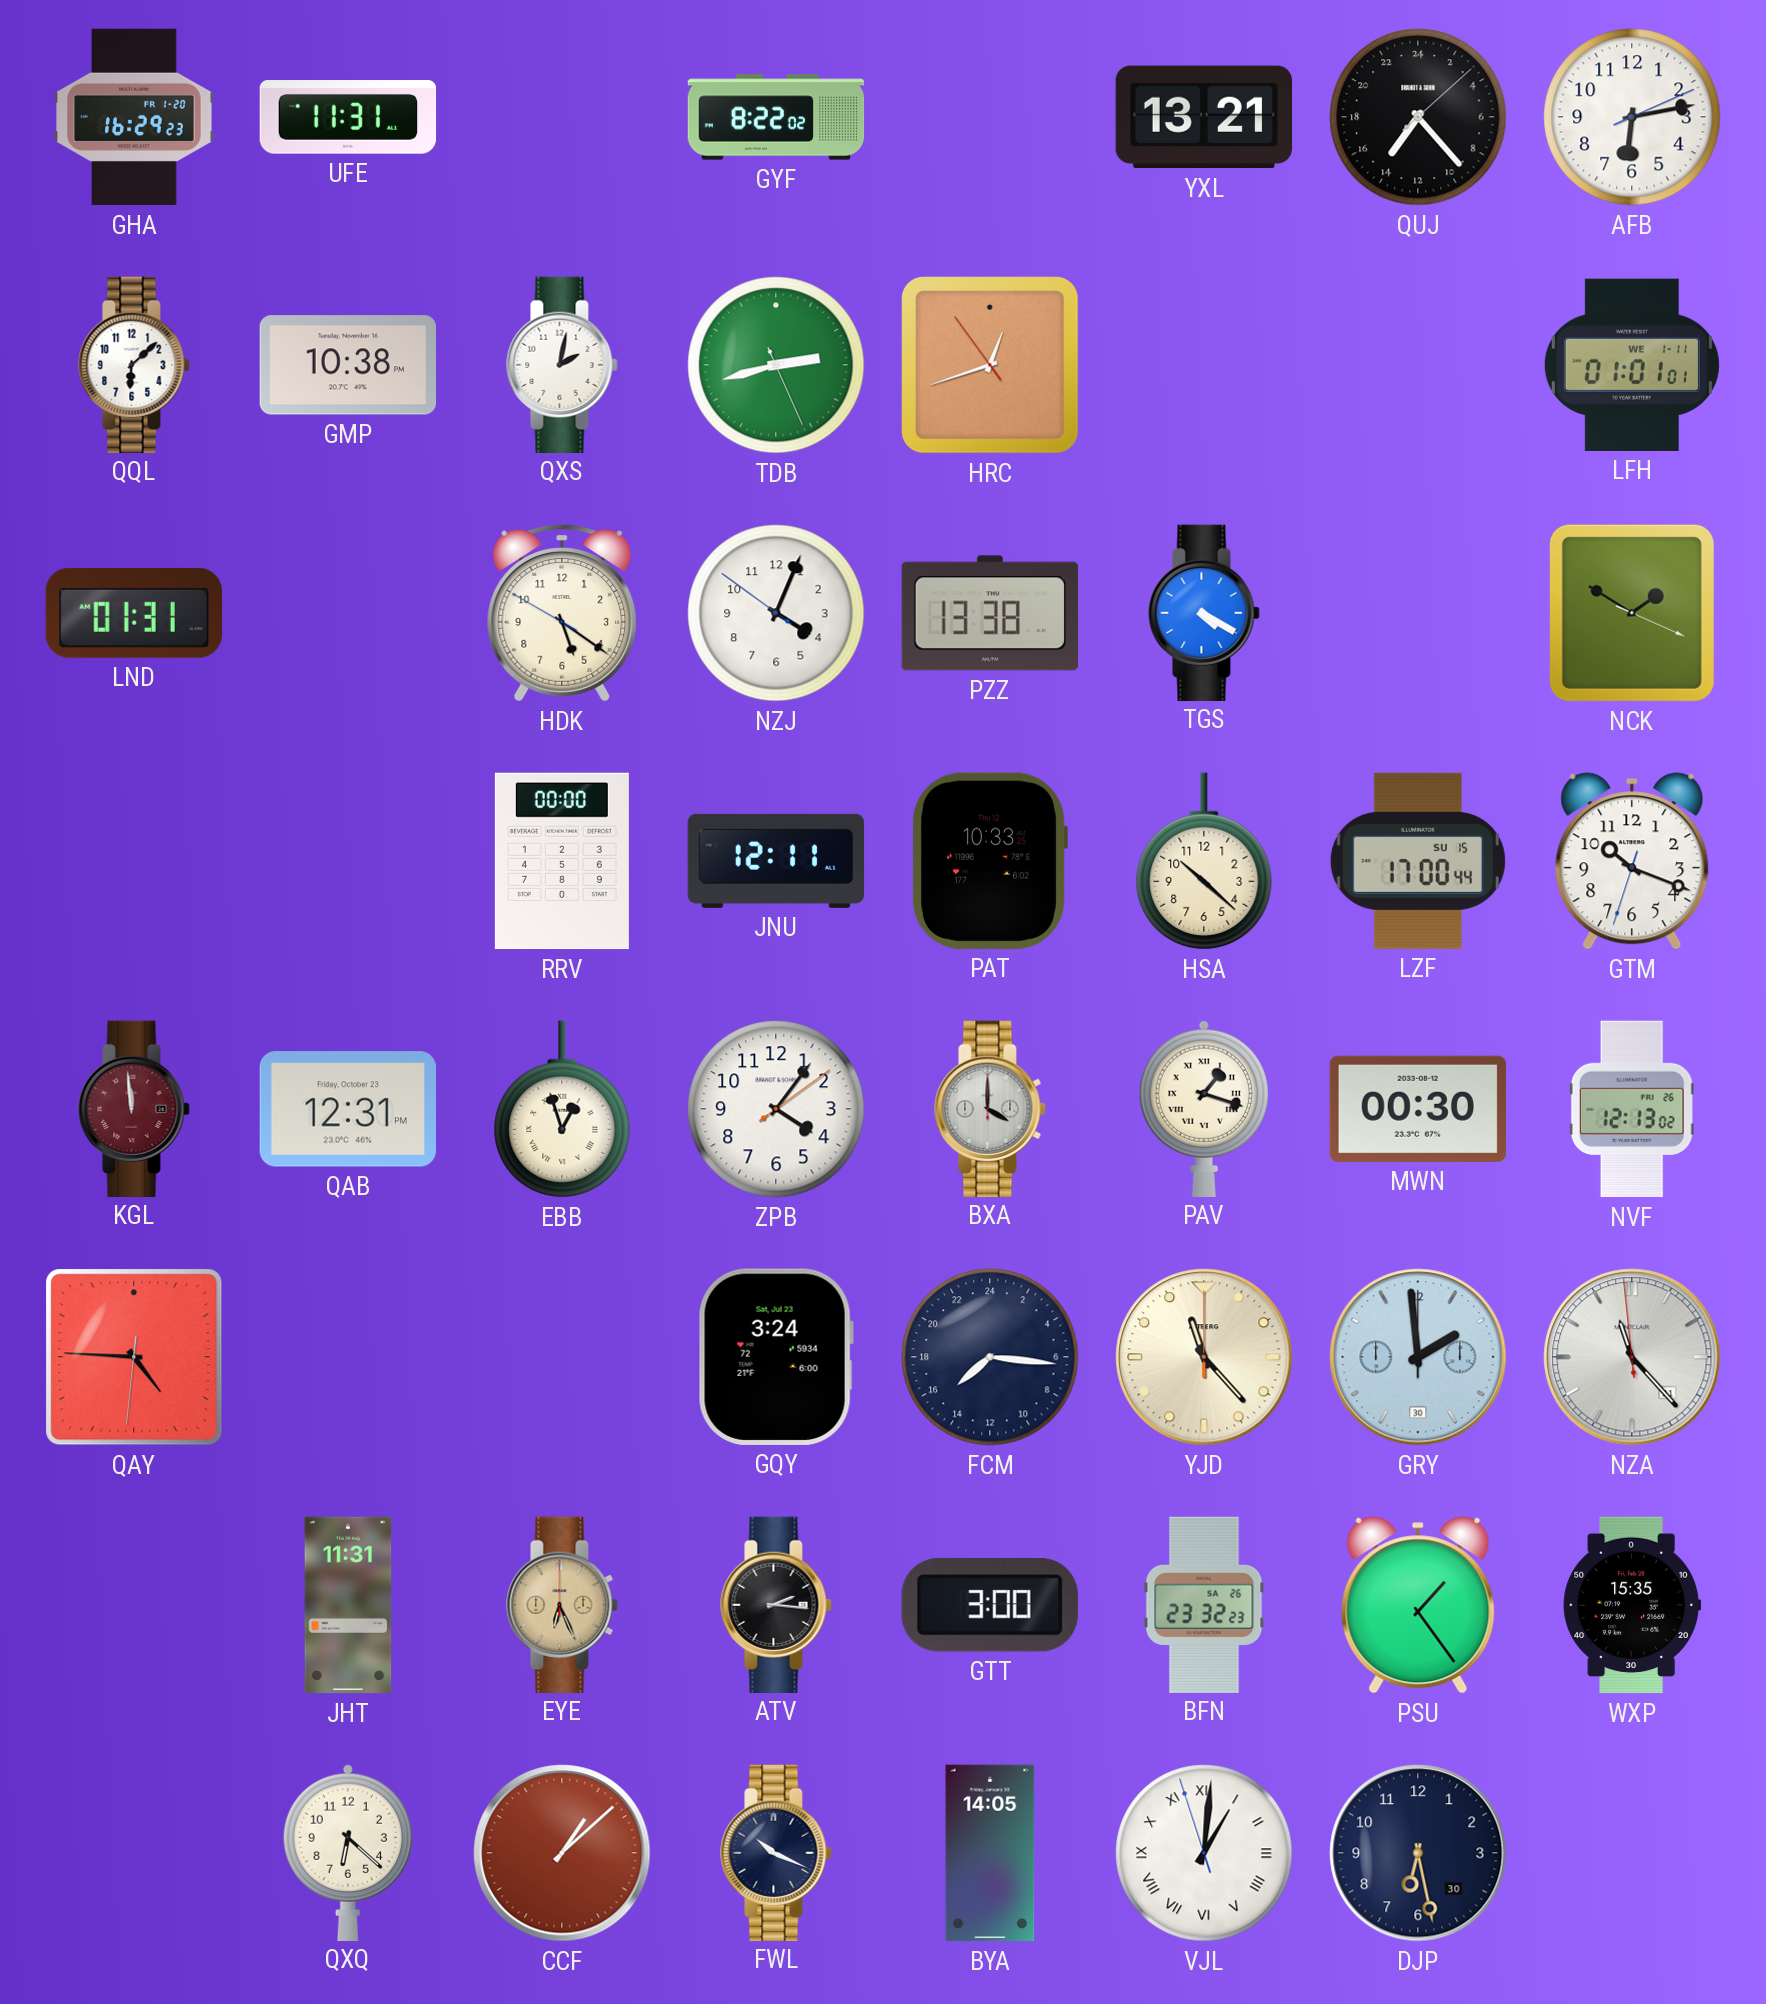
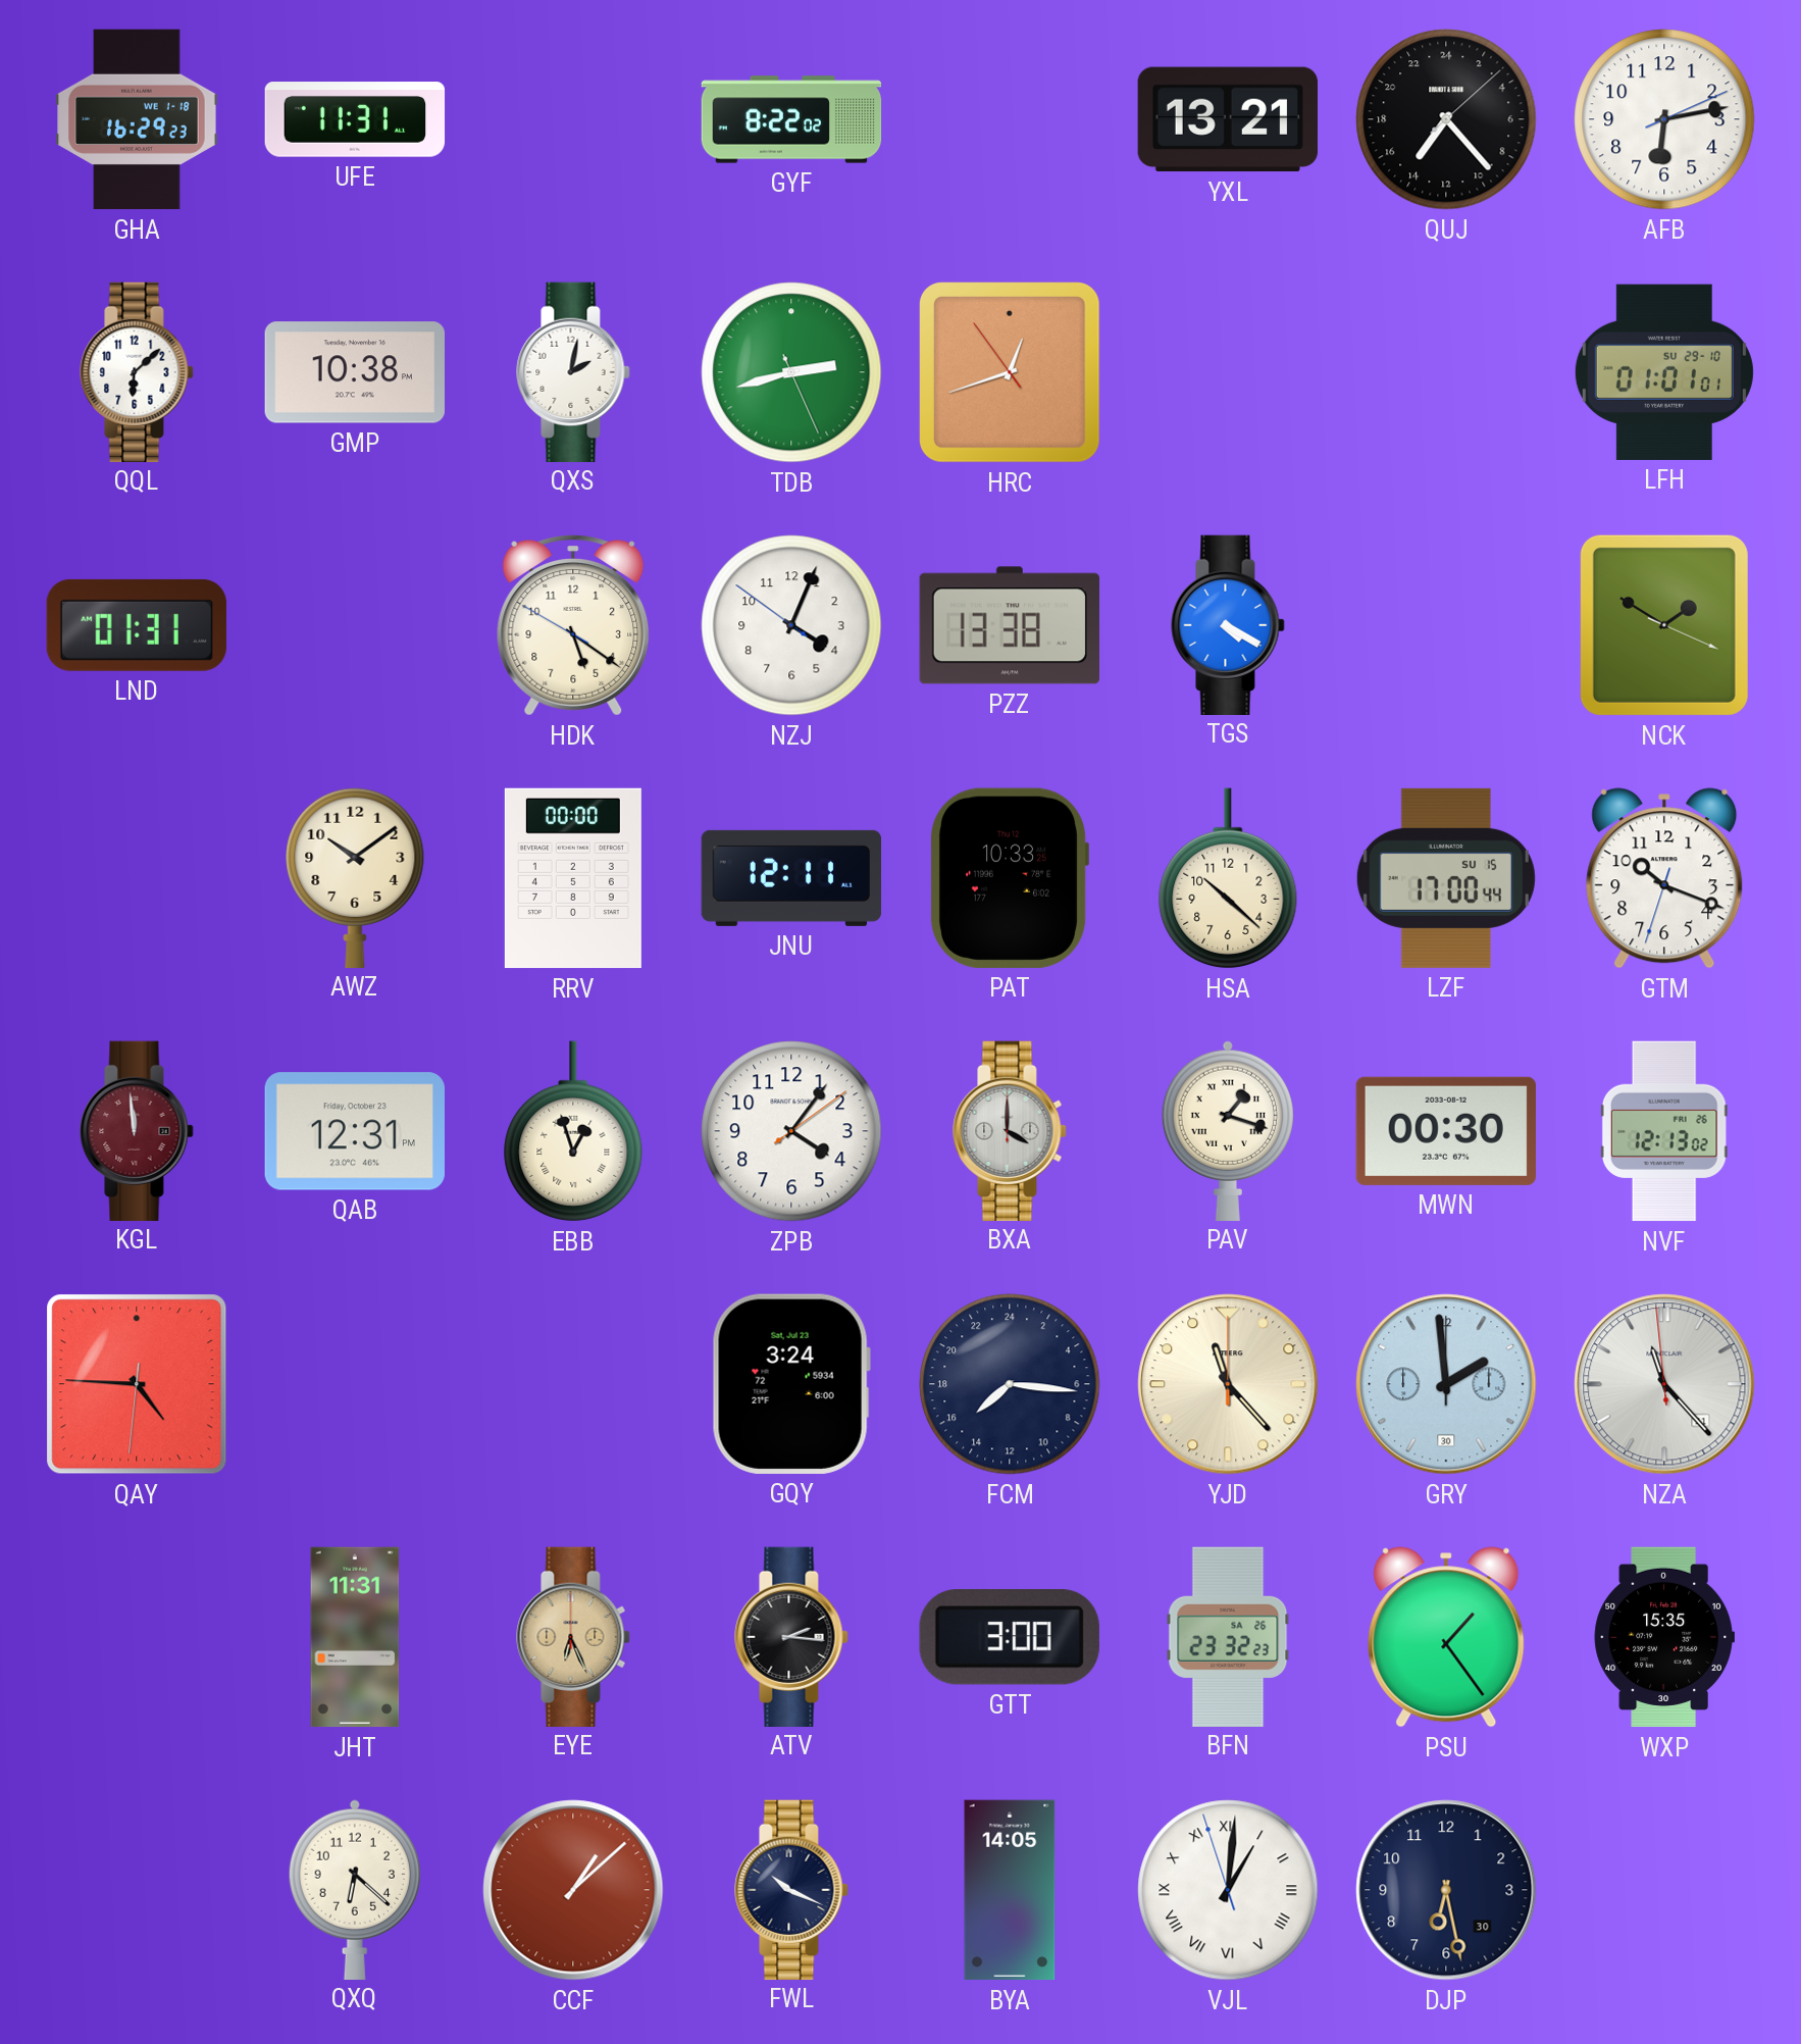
GHA date: FR 1-20 -> WE 1-18
LFH date: WE 1-11 -> SU 29-10
AWZ: none -> 10:09
